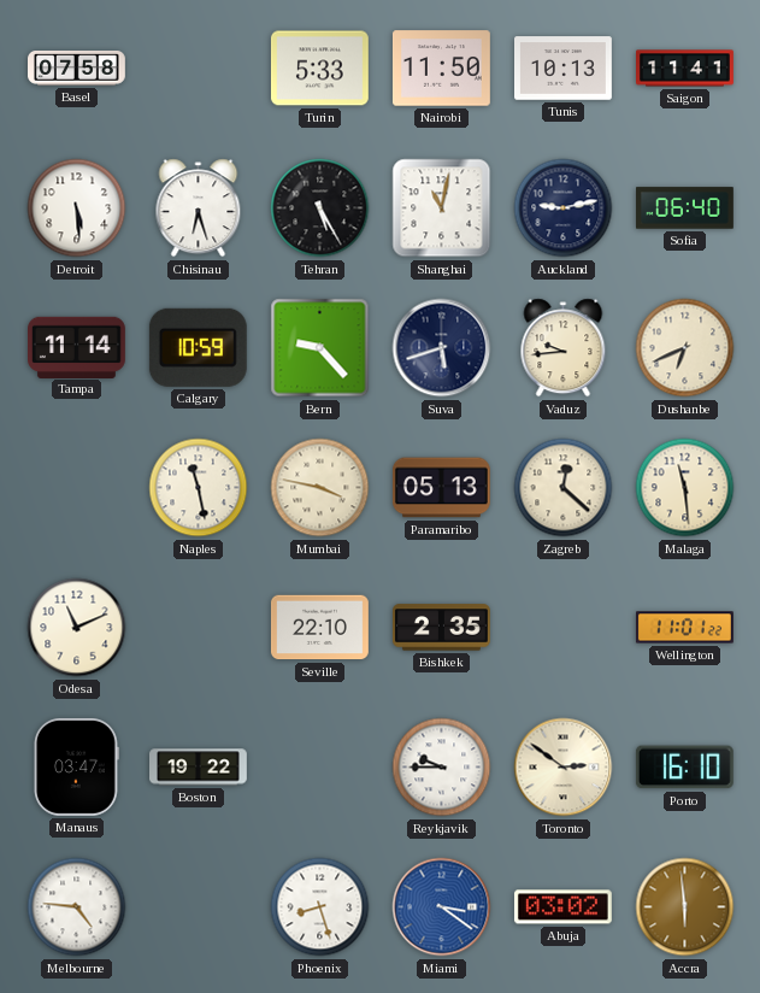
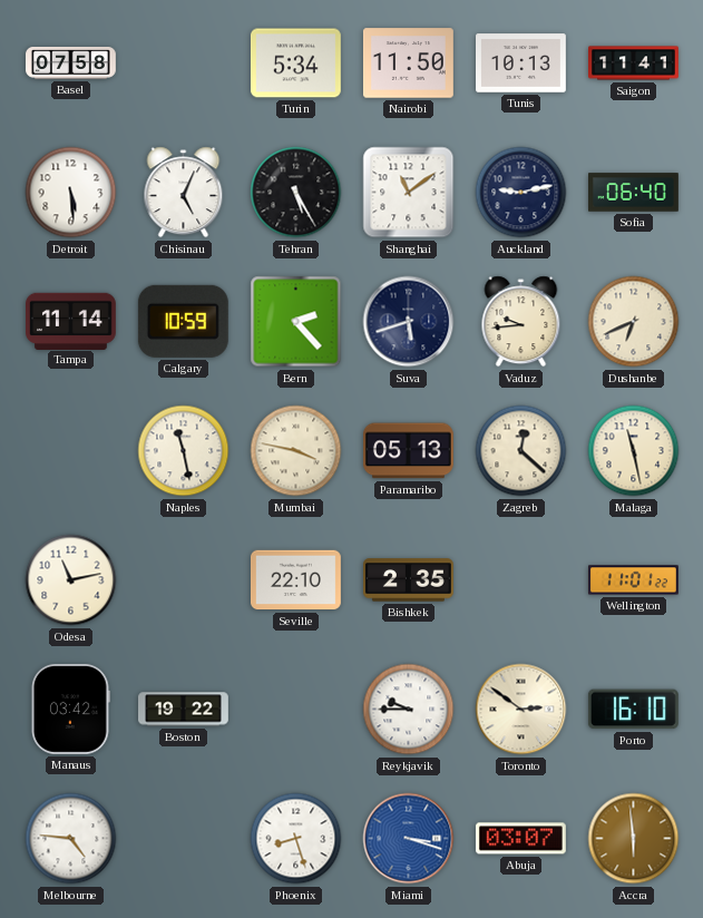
Turin: 5:33 -> 5:34
Chisinau: 6:27 -> 5:04
Shanghai: 11:02 -> 11:09
Bern: 9:23 -> 2:23
Malaga: 11:29 -> 11:28
Odesa: 11:11 -> 11:13
Manaus: 03:47 -> 03:42
Miami: 3:21 -> 3:18
Abuja: 03:02 -> 03:07
